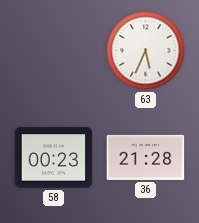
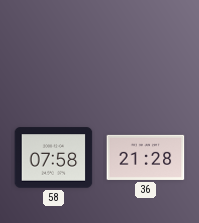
63: 5:34 -> none
58: 00:23 -> 07:58
